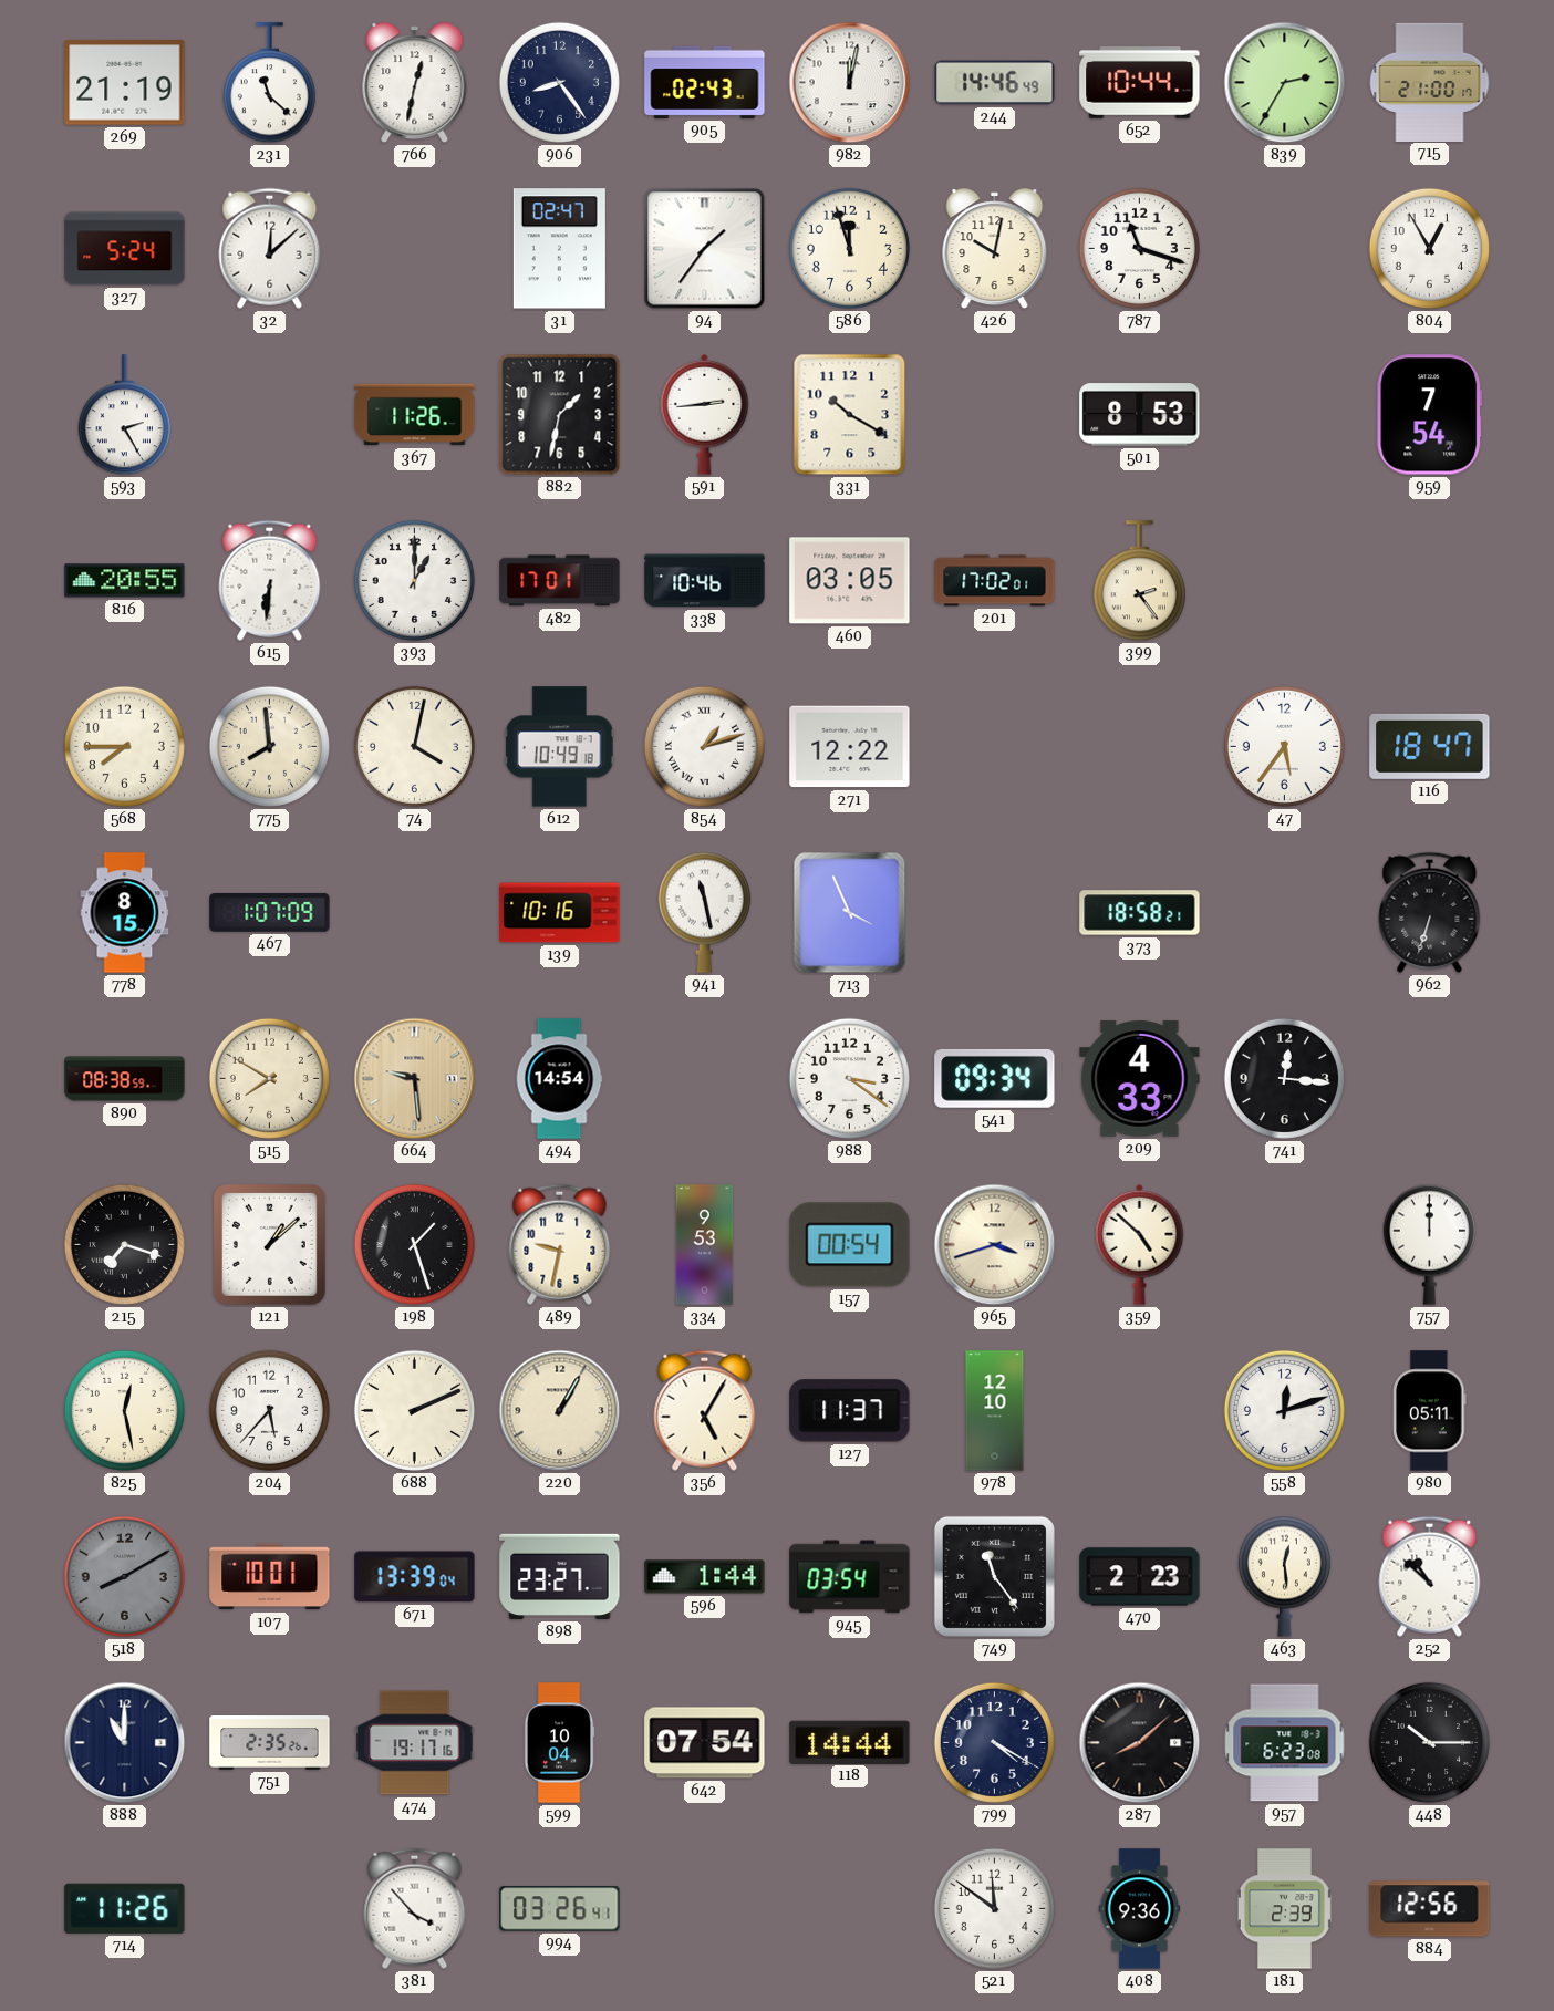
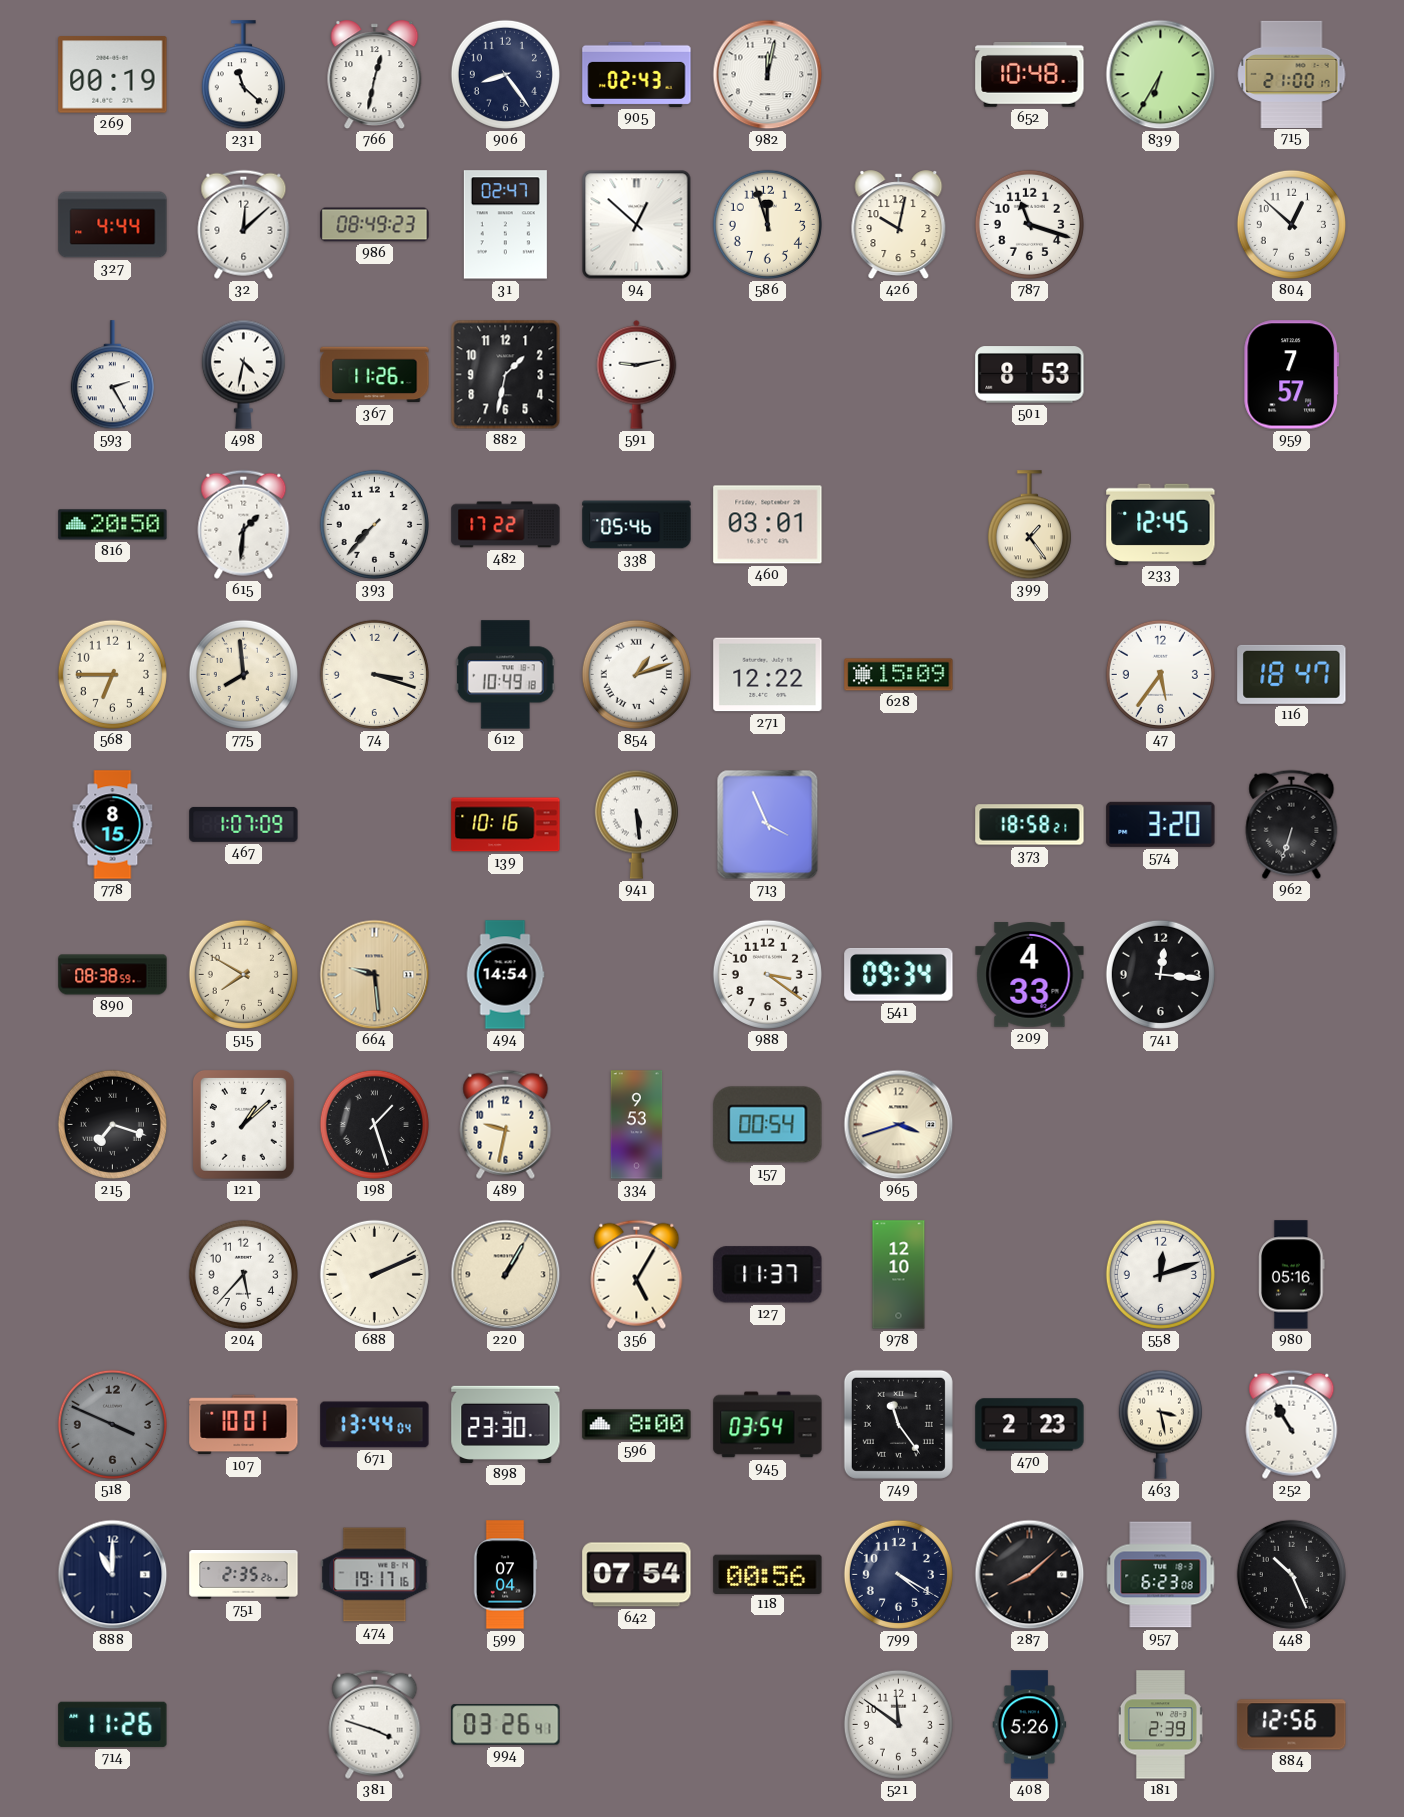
269: 21:19 -> 00:19
244: 14:46 -> none
652: 10:44 -> 10:48
839: 2:35 -> 6:35
327: 5:24 -> 4:44
986: none -> 08:49
94: 1:36 -> 12:52
804: 12:55 -> 12:52
498: none -> 4:32
591: 2:44 -> 9:13
331: 10:20 -> none
959: 7:54 -> 7:57
816: 20:55 -> 20:50
615: 6:31 -> 1:31
393: 1:00 -> 7:37
482: 17:01 -> 17:22
338: 10:46 -> 05:46
460: 03:05 -> 03:01
201: 17:02 -> none
399: 2:24 -> 1:24
233: none -> 12:45
568: 7:45 -> 6:45
74: 4:02 -> 3:18
628: none -> 15:09
941: 11:28 -> 5:29
574: none -> 3:20
359: 4:52 -> none
757: 12:00 -> none
825: 12:28 -> none
980: 05:11 -> 05:16
518: 8:10 -> 3:49
671: 13:39 -> 13:44
898: 23:27 -> 23:30
596: 1:44 -> 8:00
463: 12:29 -> 3:28
252: 10:52 -> 10:55
599: 10:04 -> 07:04
118: 14:44 -> 00:56
448: 10:15 -> 10:26
381: 3:53 -> 3:48
408: 9:36 -> 5:26
